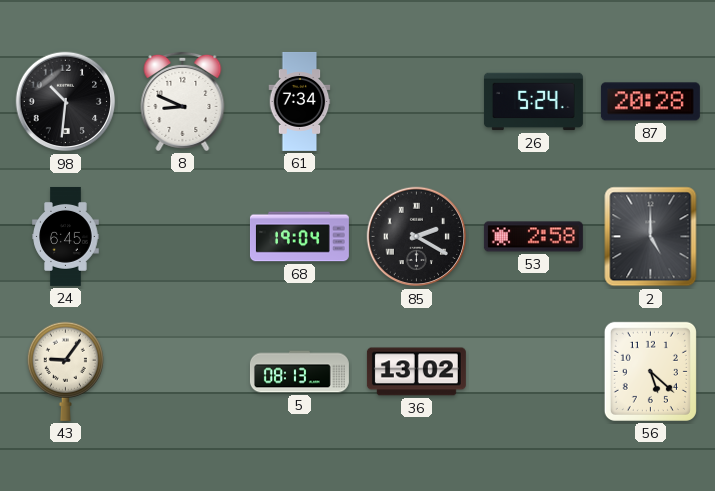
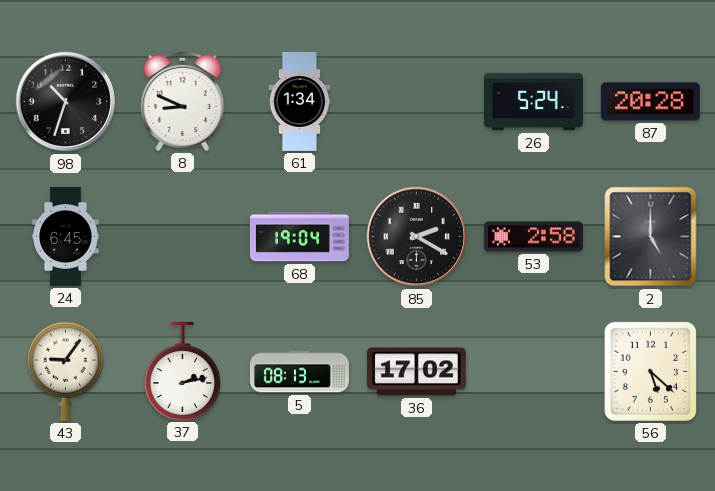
98: 10:31 -> 10:33
61: 7:34 -> 1:34
37: none -> 2:13
36: 13:02 -> 17:02
